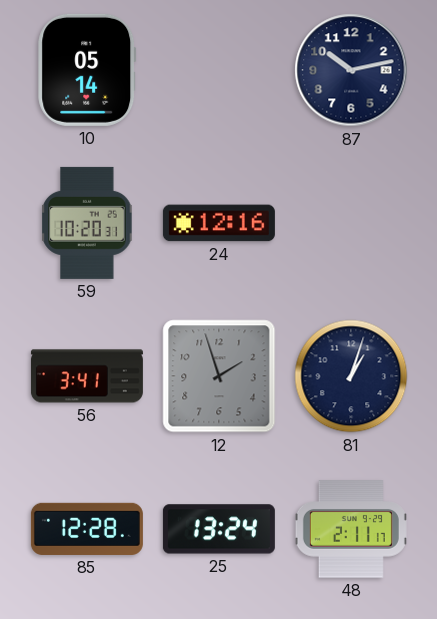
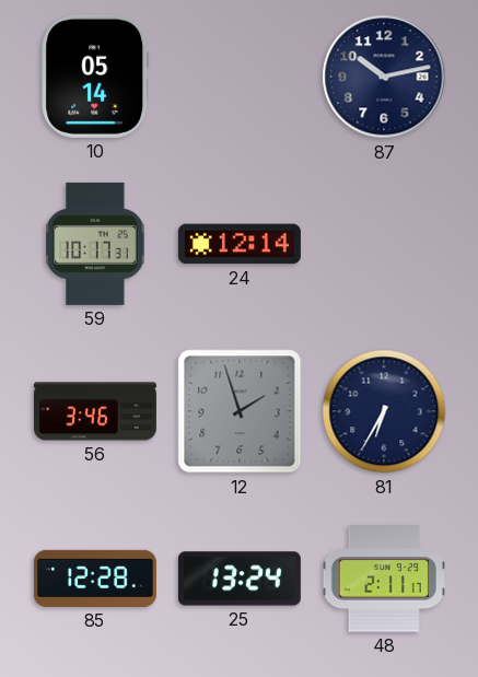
59: 10:20 -> 10:17
24: 12:16 -> 12:14
56: 3:41 -> 3:46
81: 1:03 -> 6:35
